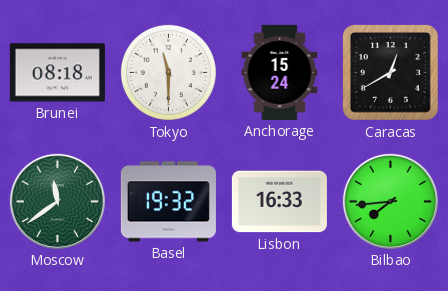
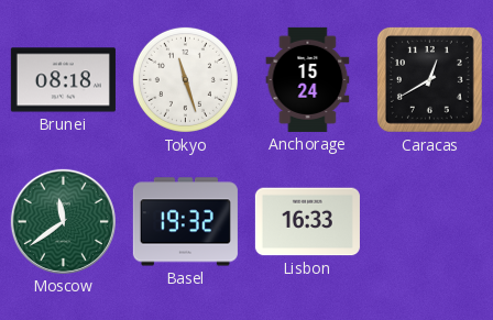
Tokyo: 11:30 -> 11:27
Bilbao: 7:44 -> none
